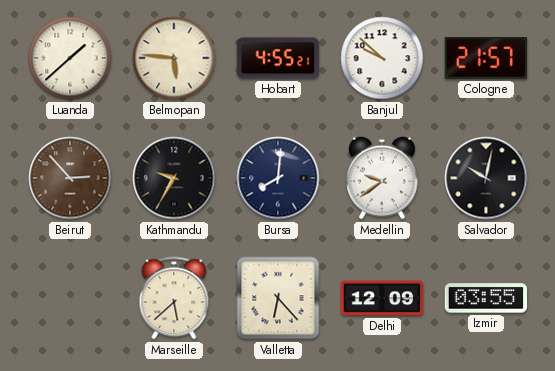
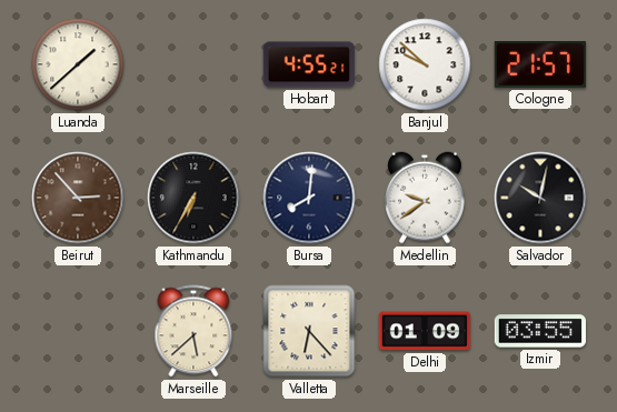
Belmopan: 5:46 -> none
Kathmandu: 9:35 -> 6:35
Delhi: 12:09 -> 01:09
